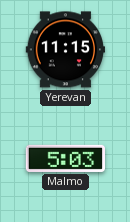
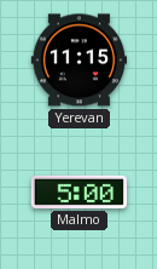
Malmo: 5:03 -> 5:00
